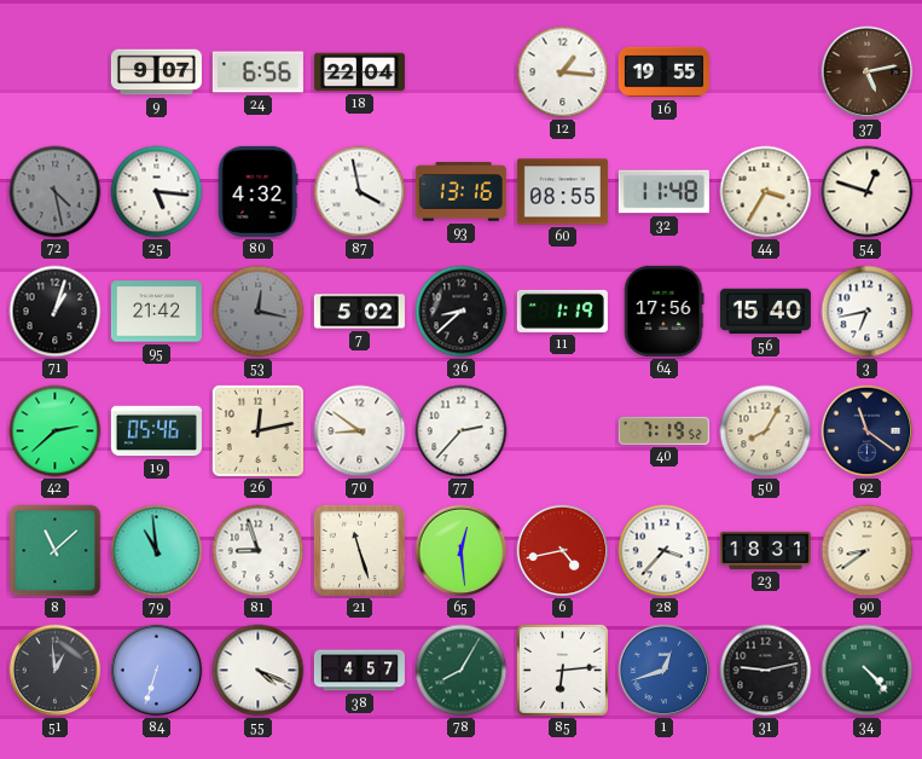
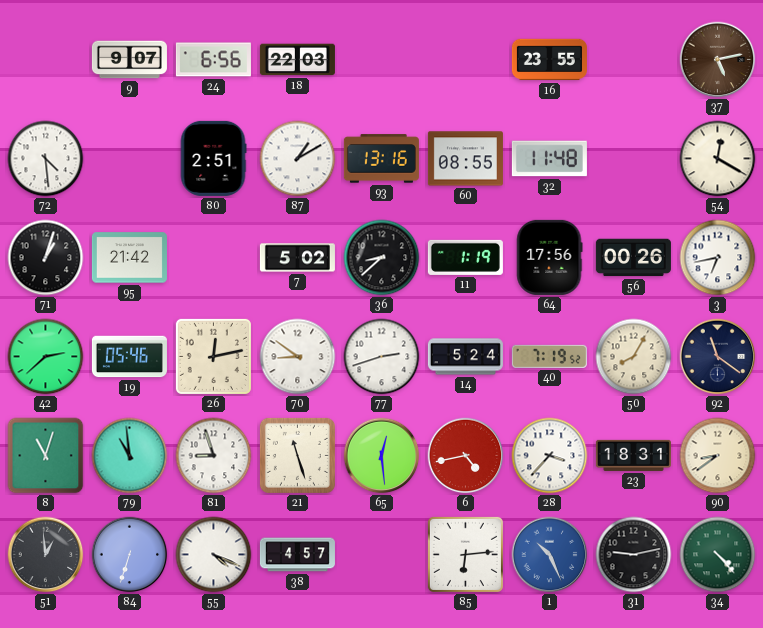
18: 22:04 -> 22:03
12: 1:16 -> none
16: 19:55 -> 23:55
72: 4:28 -> 4:29
72 dial: grey -> white
25: 5:16 -> none
80: 4:32 -> 2:51
87: 3:58 -> 1:10
44: 3:35 -> none
54: 12:48 -> 12:20
53: 12:17 -> none
56: 15:40 -> 00:26
77: 2:37 -> 2:42
14: none -> 5:24
8: 11:08 -> 11:03
78: 8:05 -> none
1: 12:42 -> 10:26
